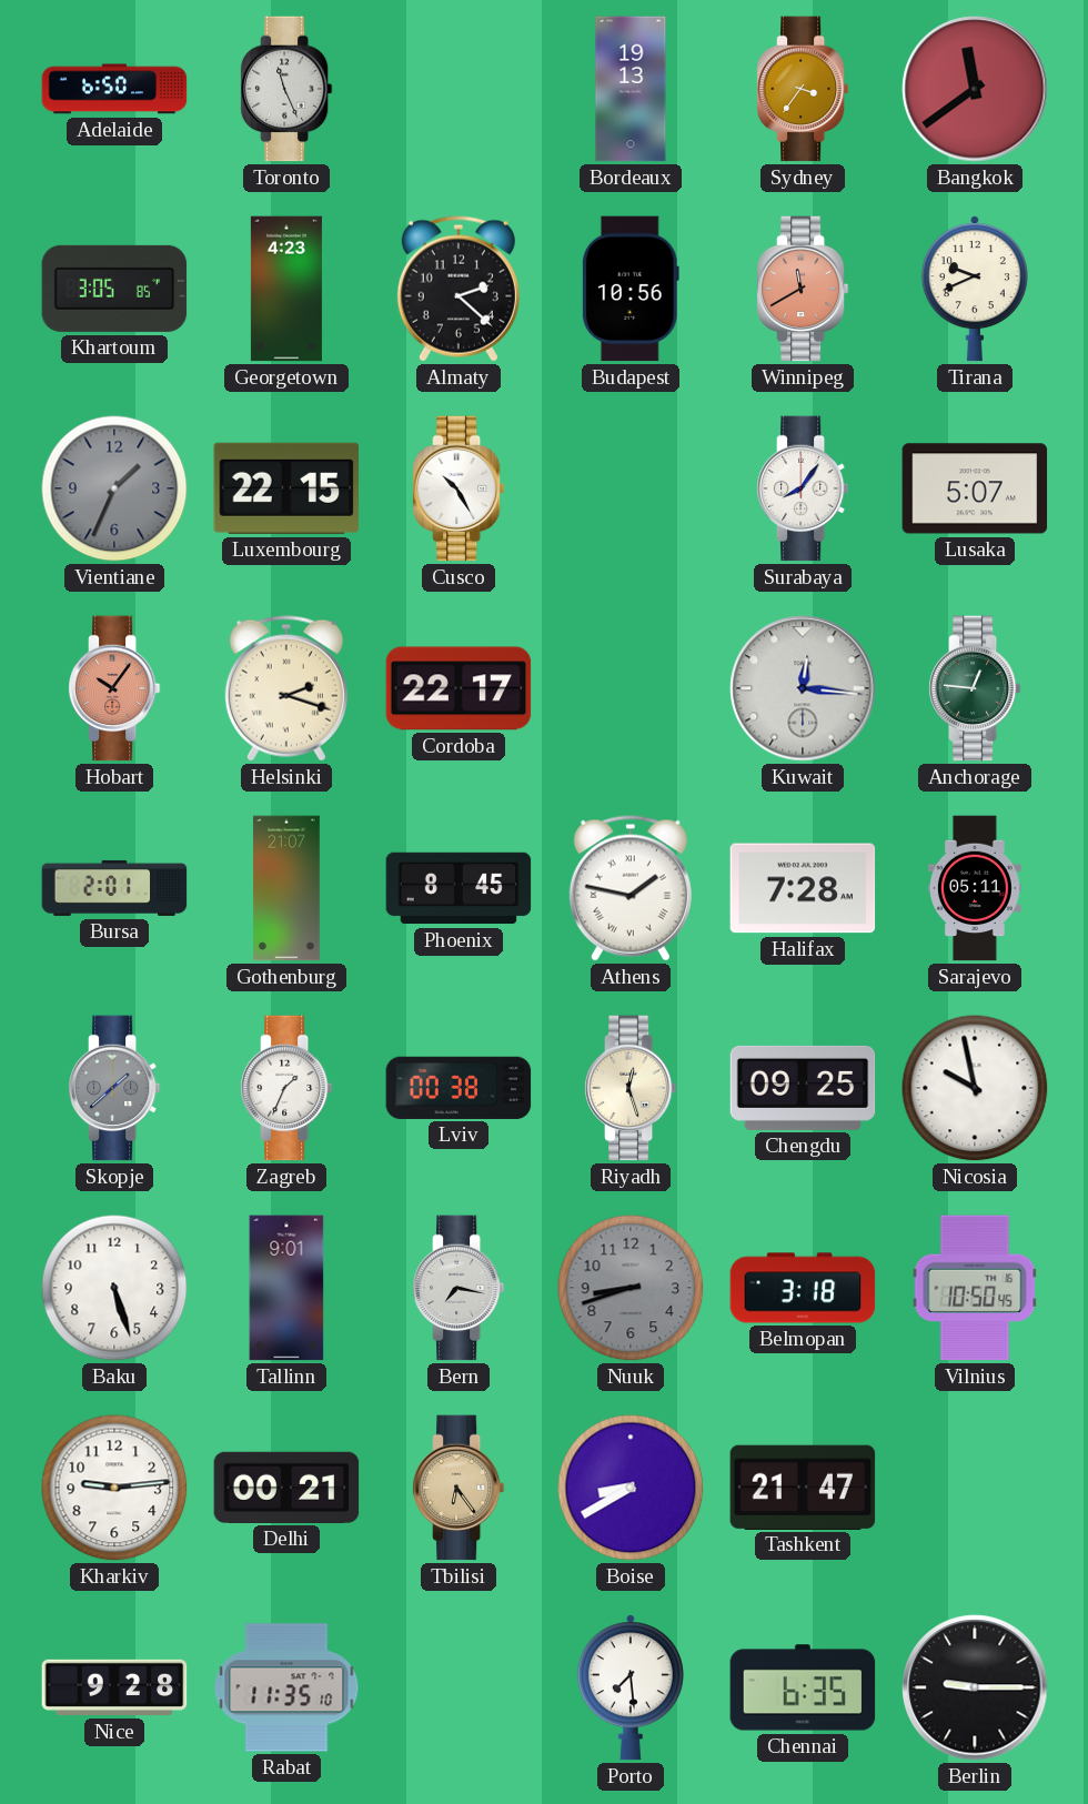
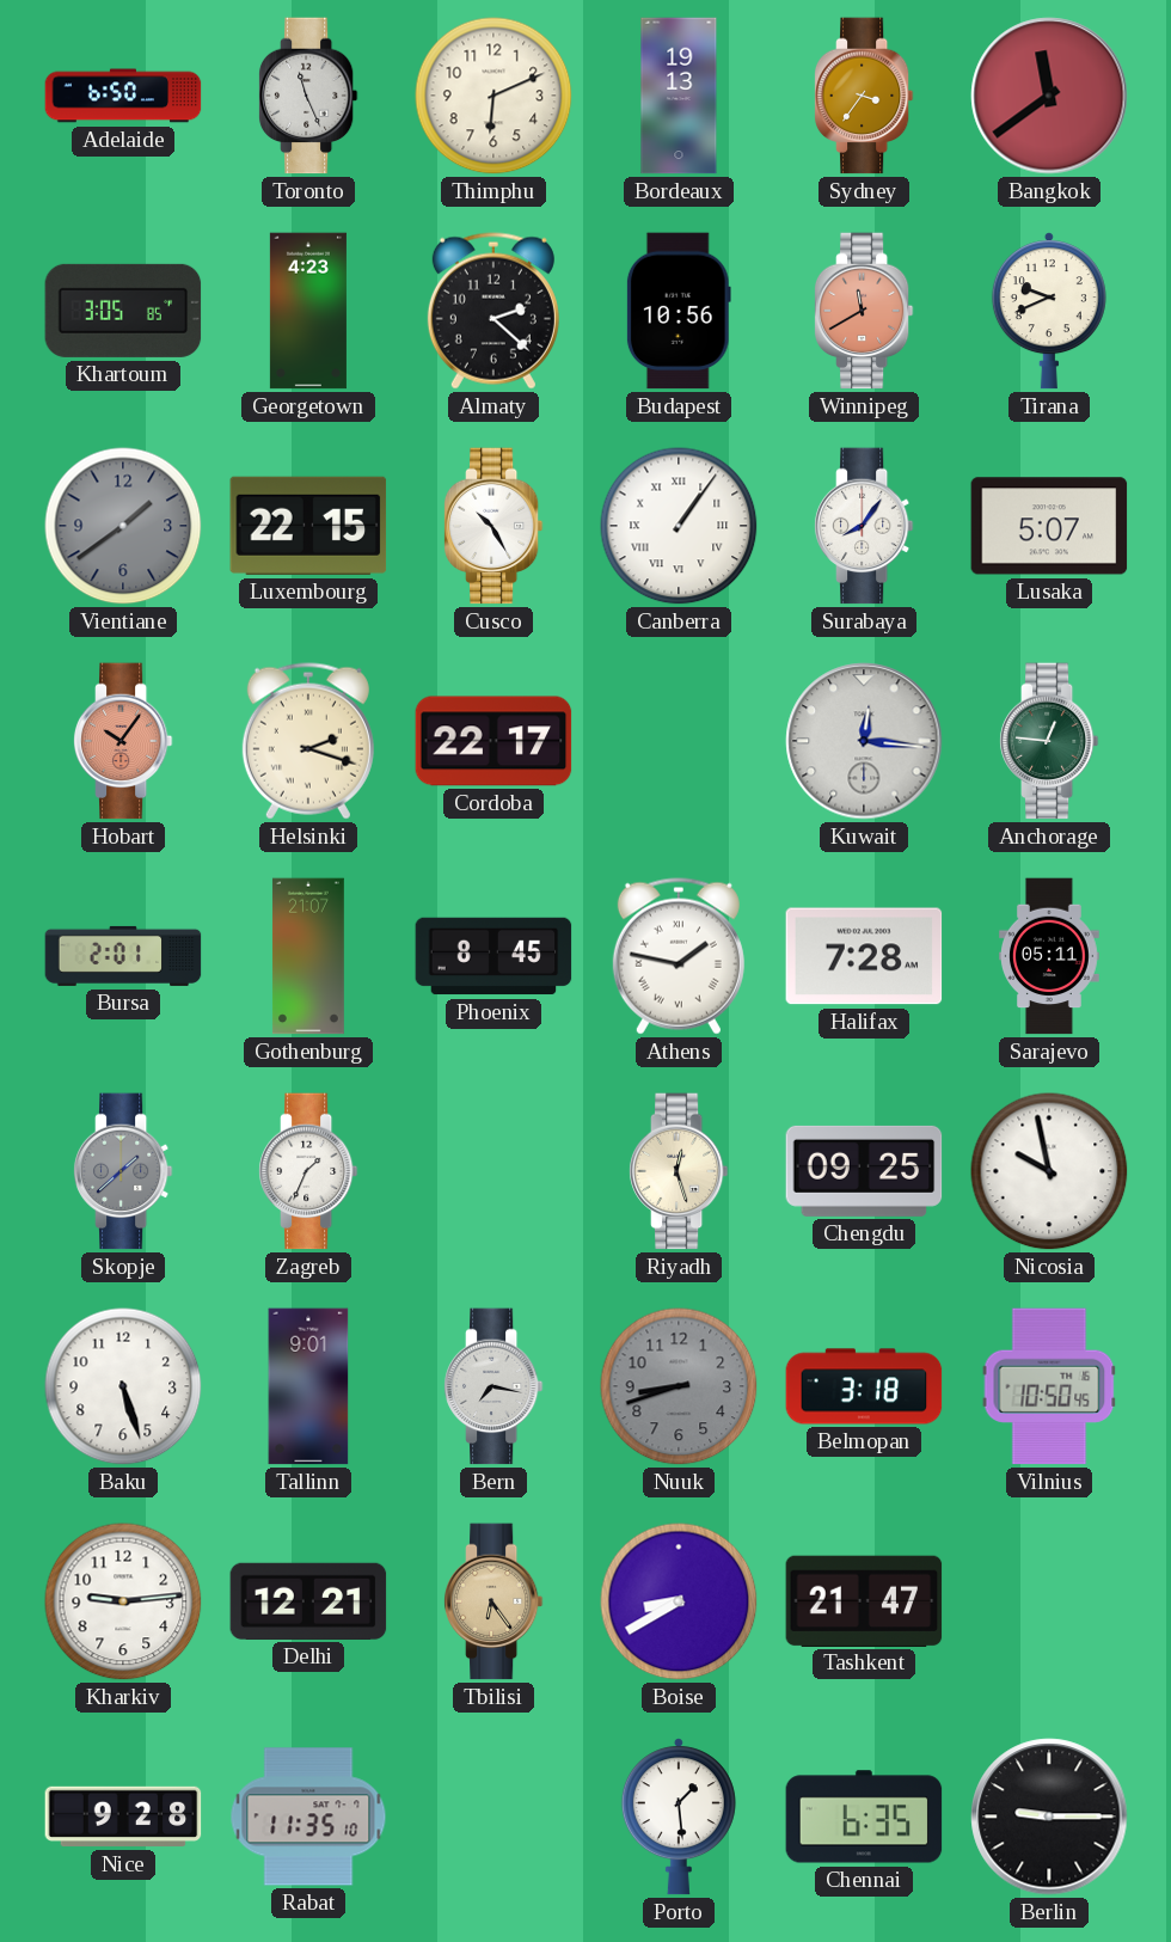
Thimphu: none -> 6:11
Vientiane: 1:34 -> 1:39
Canberra: none -> 1:06
Lviv: 00:38 -> none
Delhi: 00:21 -> 12:21
Porto: 7:29 -> 1:29
